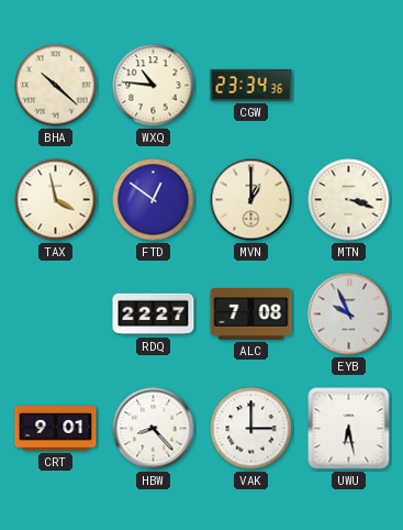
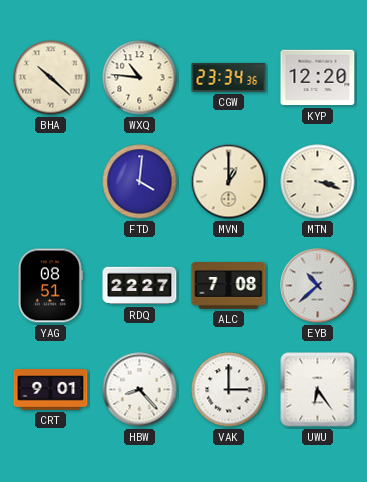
KYP: none -> 12:20
TAX: 3:58 -> none
FTD: 12:51 -> 4:01
YAG: none -> 08:51
EYB: 9:56 -> 10:38
UWU: 6:28 -> 6:24
